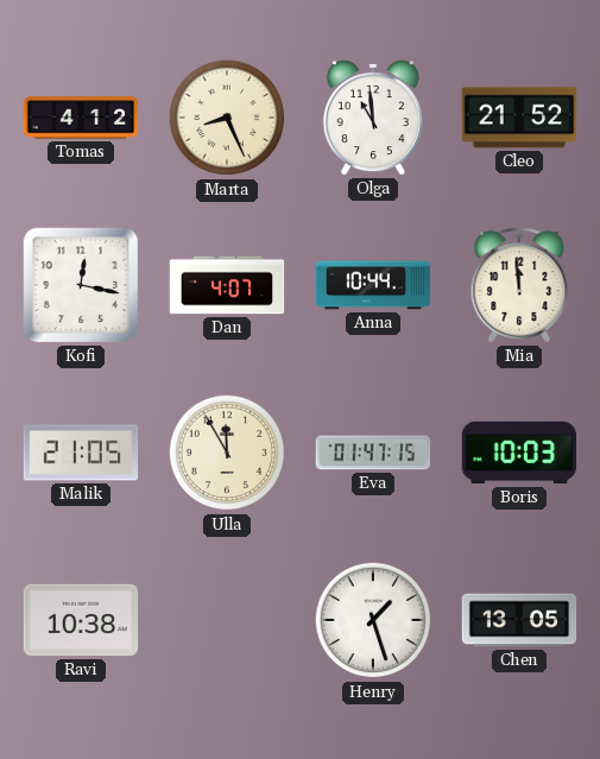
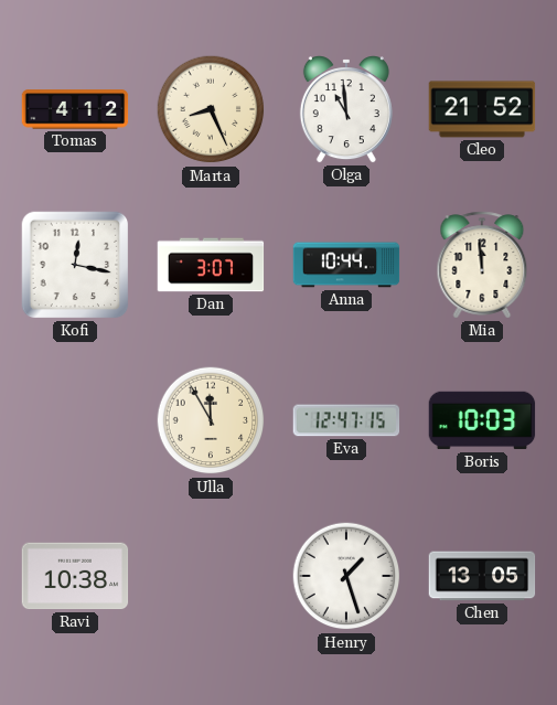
Dan: 4:07 -> 3:07
Malik: 21:05 -> none
Eva: 01:47 -> 12:47
